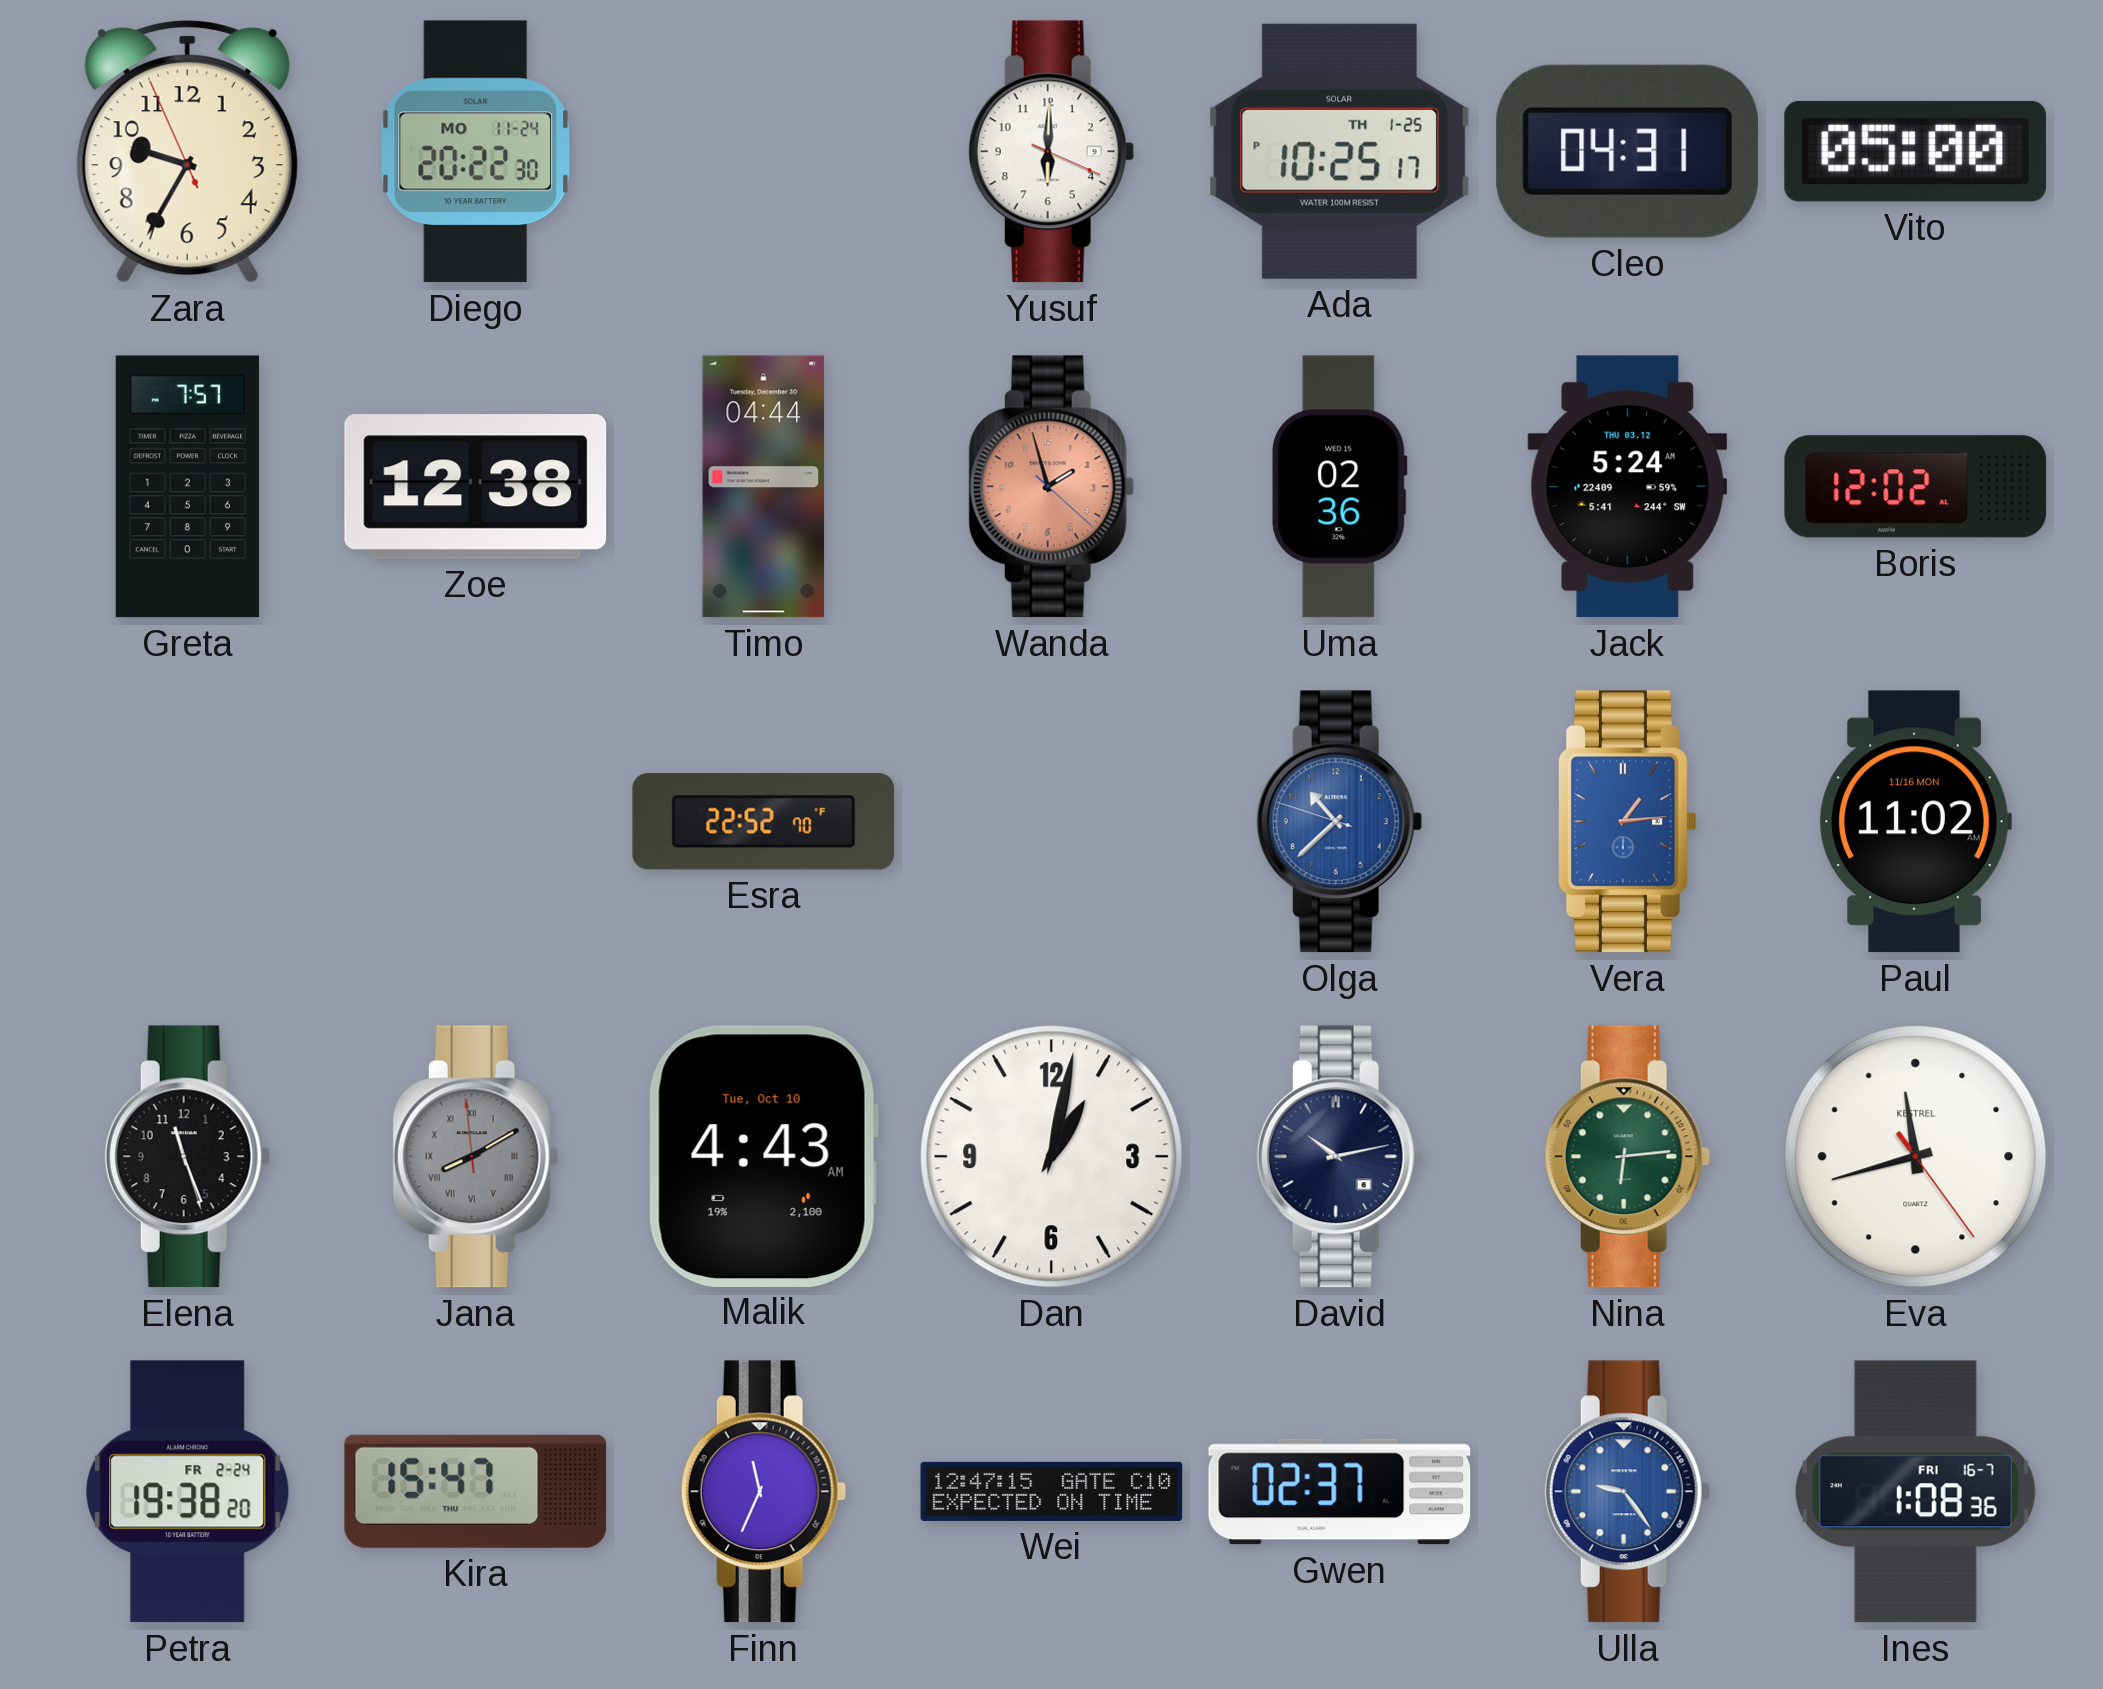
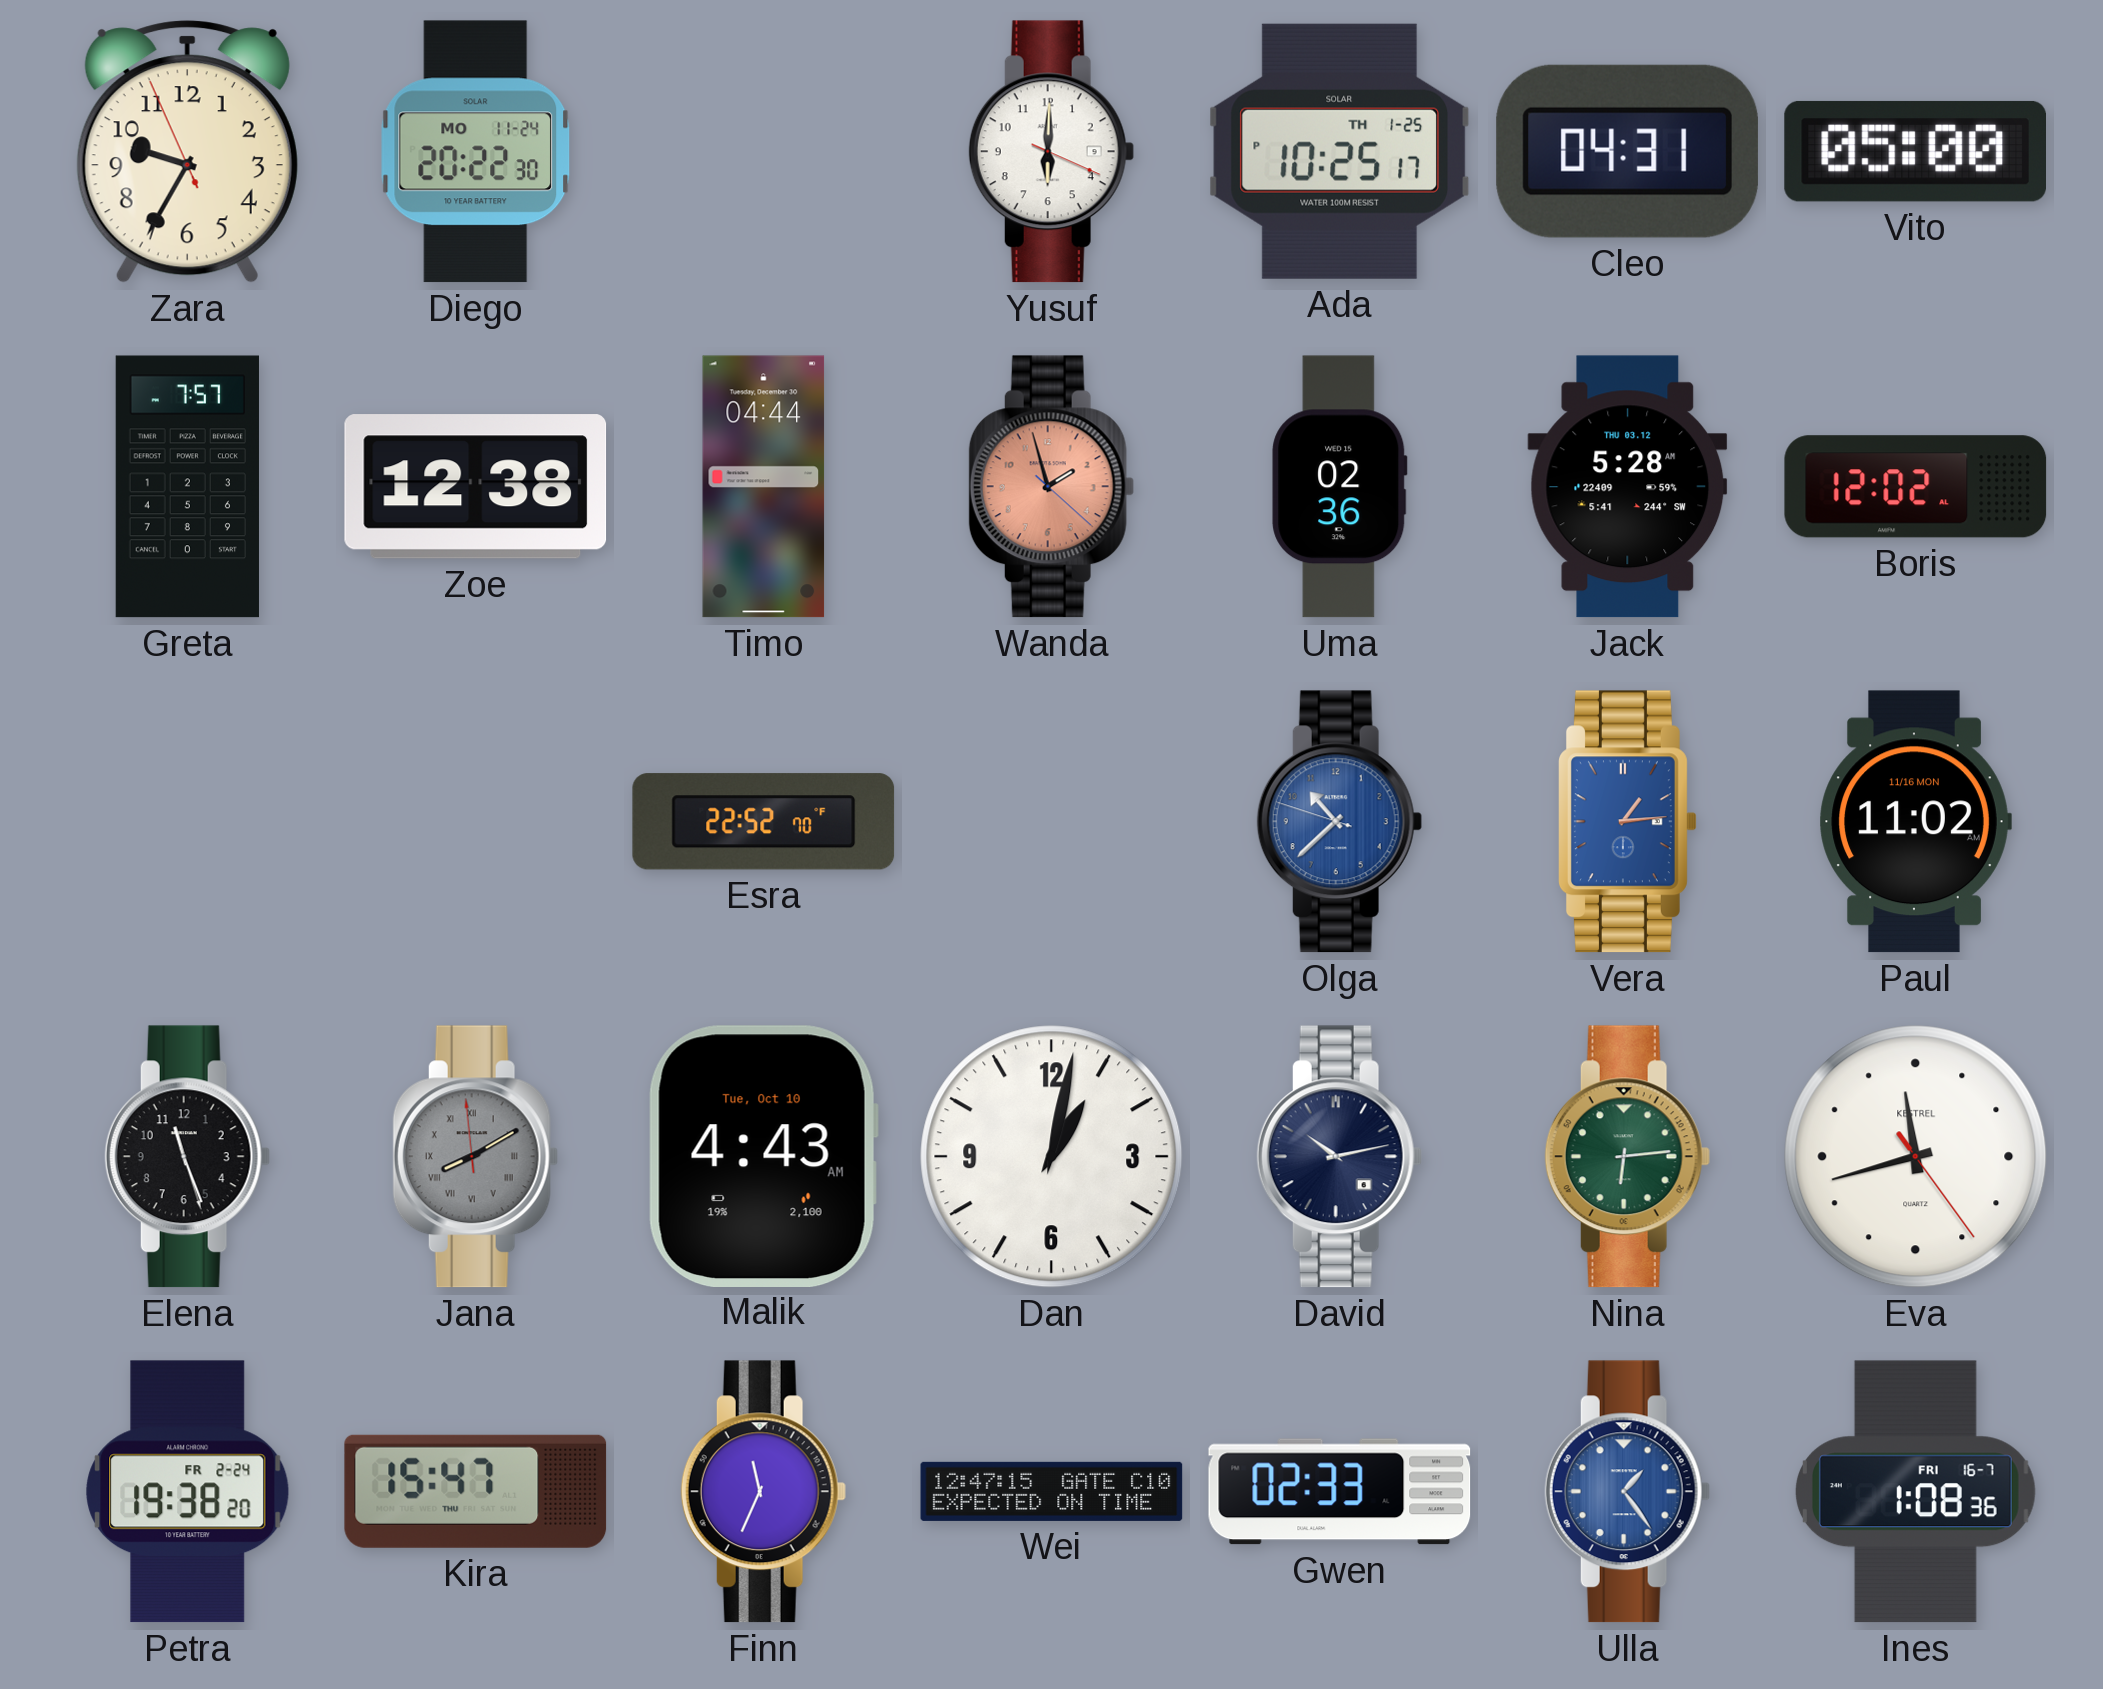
Jack: 5:24 -> 5:28
Gwen: 02:37 -> 02:33
Ulla: 9:24 -> 1:24
